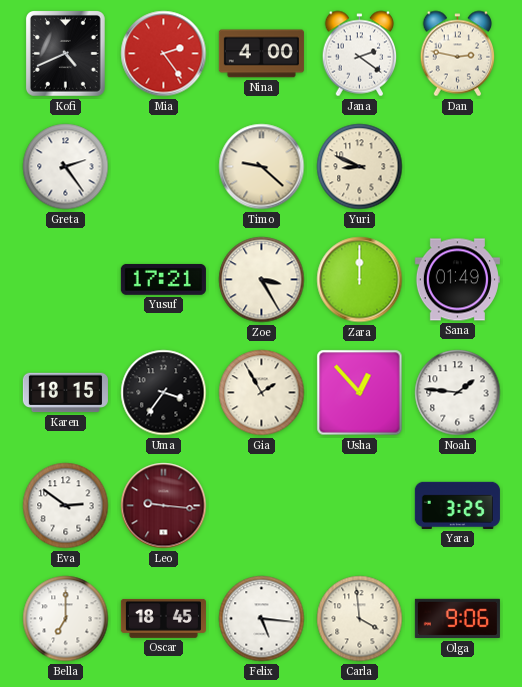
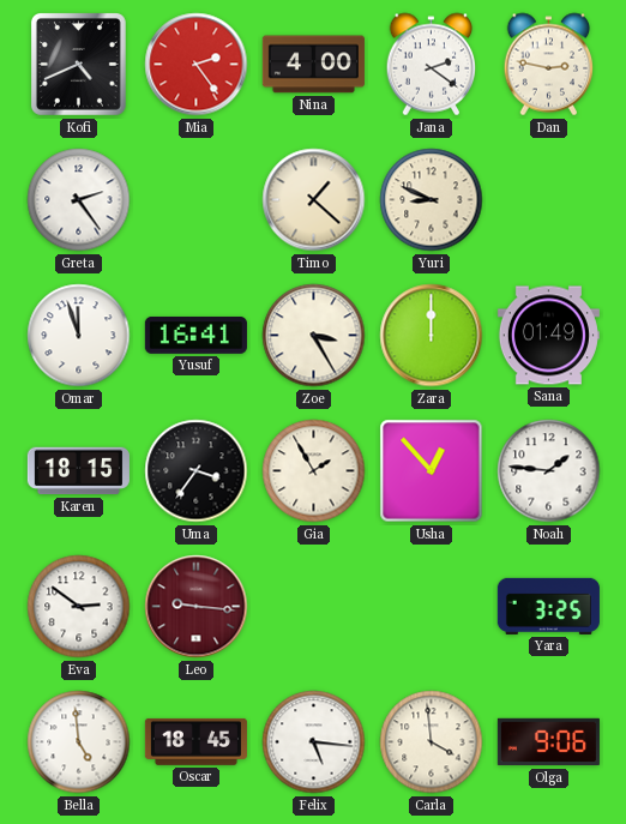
Timo: 9:22 -> 1:22
Omar: none -> 11:57
Yusuf: 17:21 -> 16:41
Bella: 7:00 -> 4:59
